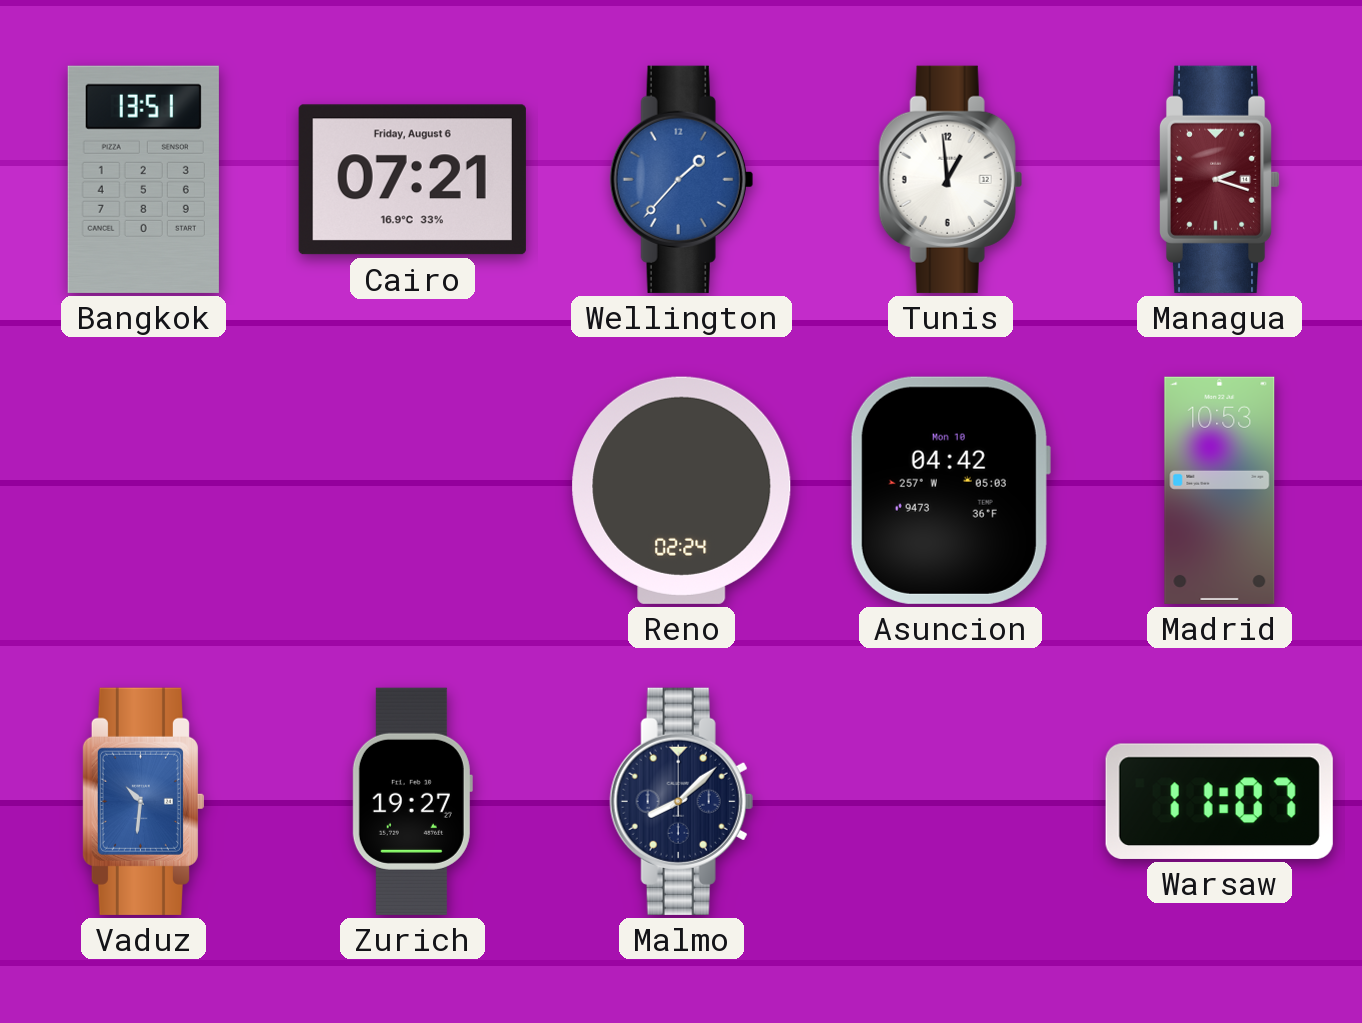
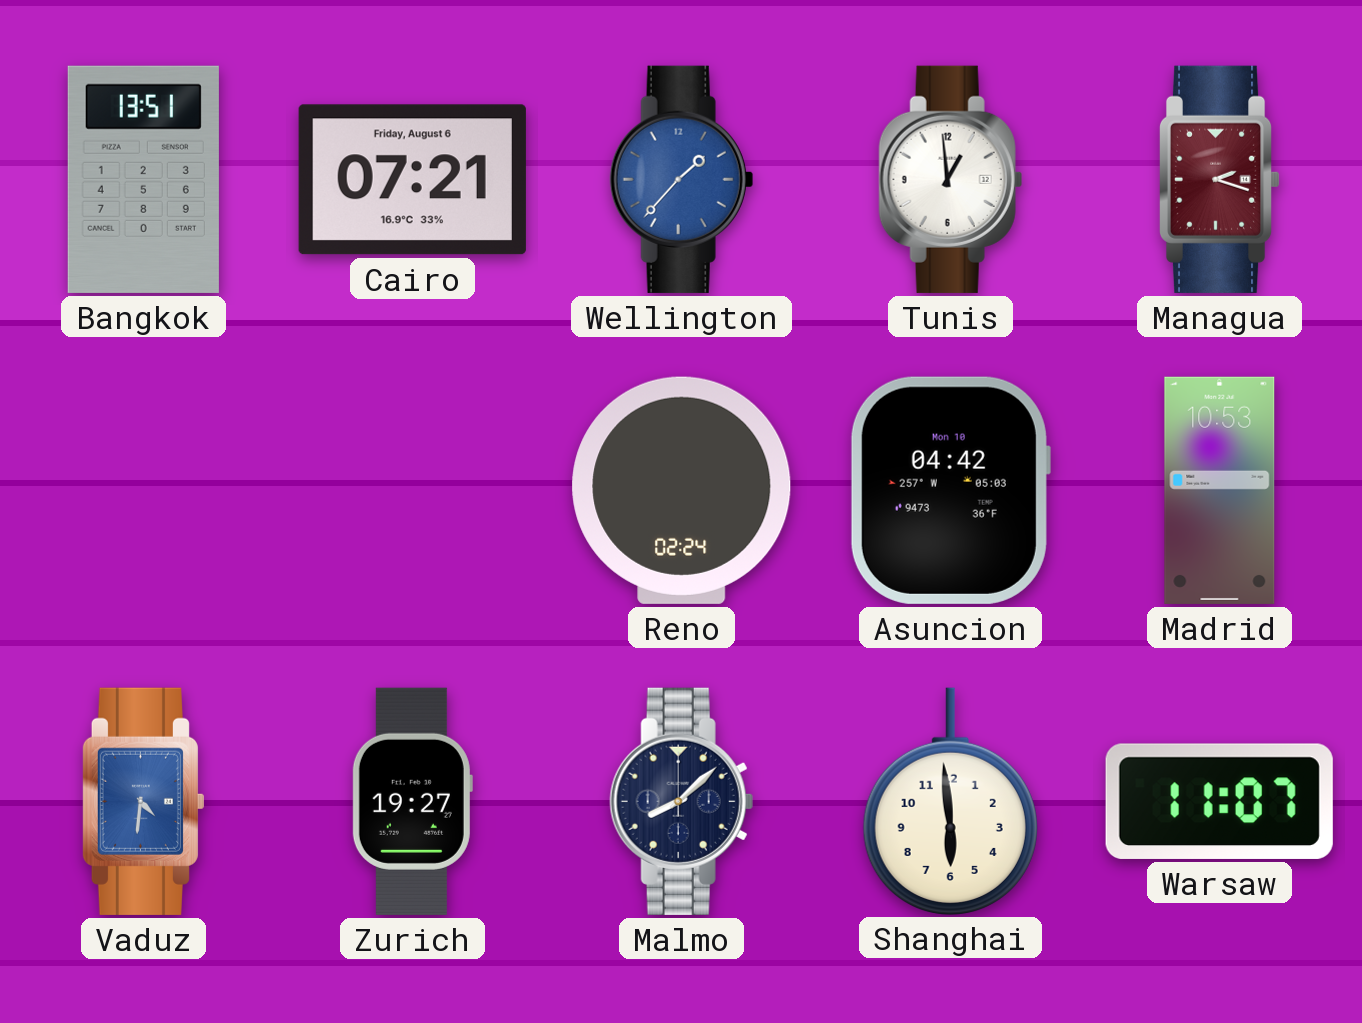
Vaduz: 10:31 -> 4:31
Shanghai: none -> 5:59
